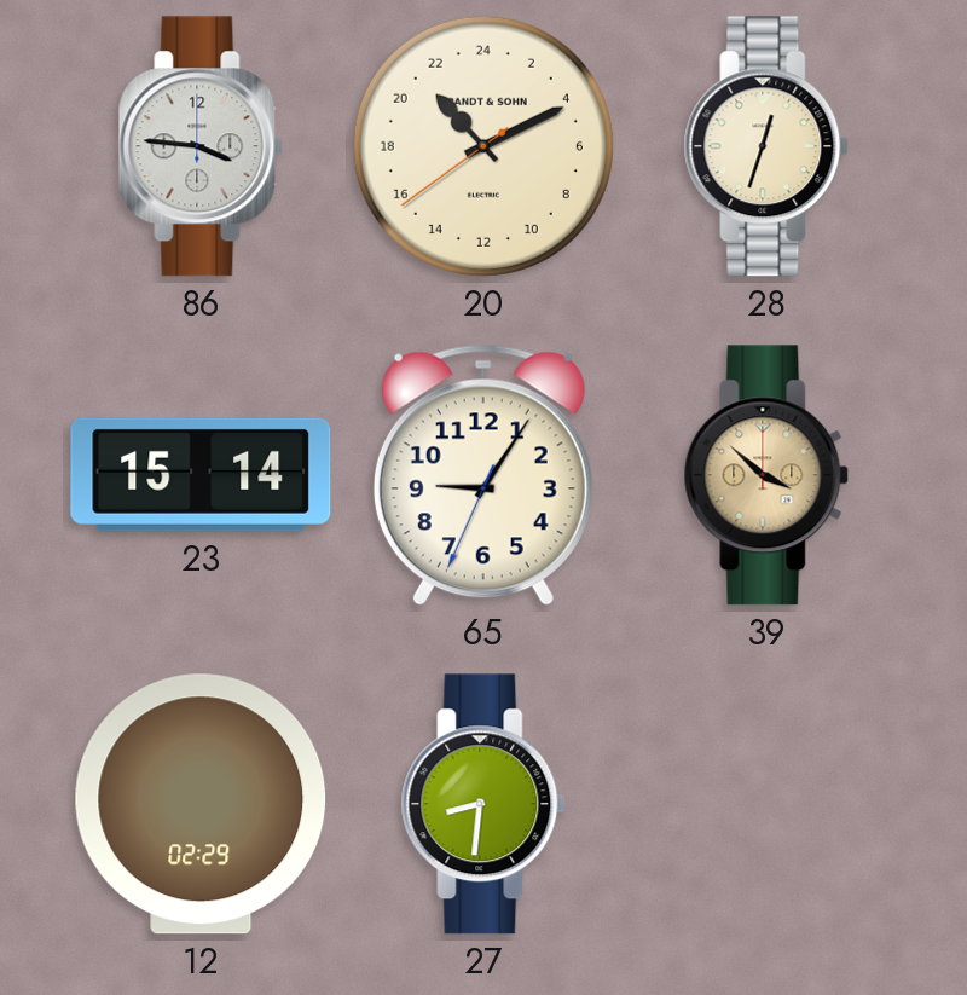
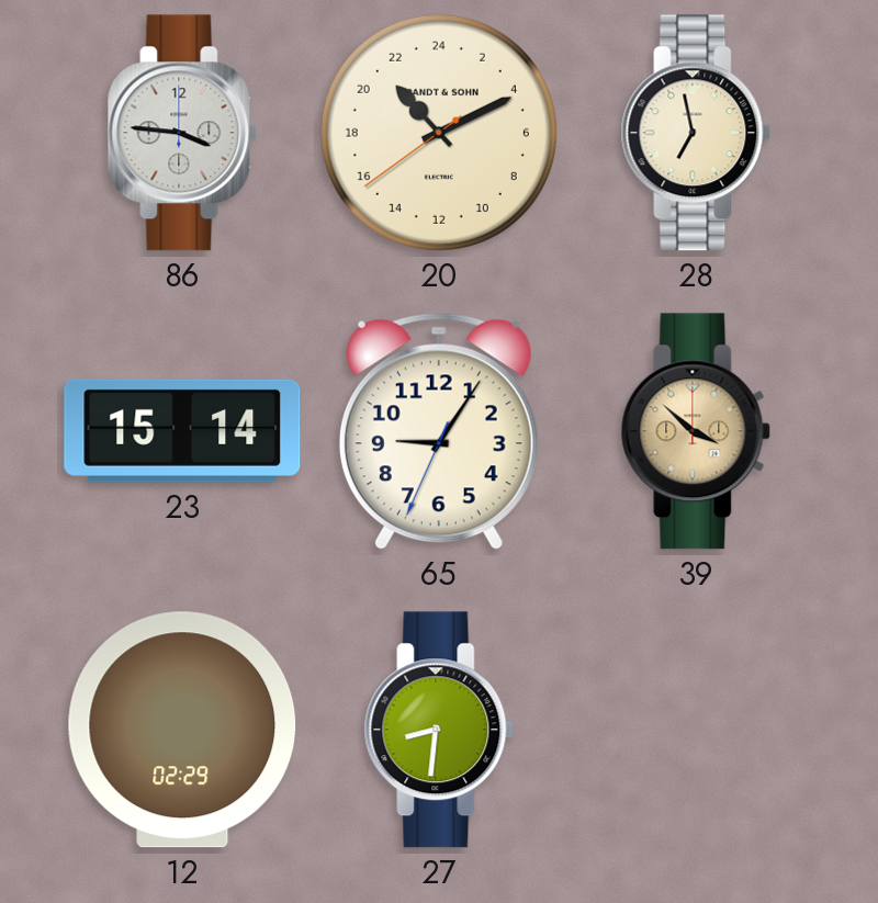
28: 12:33 -> 6:58
